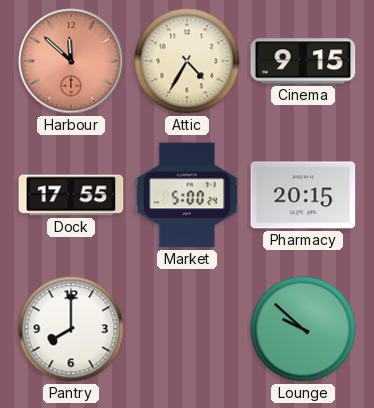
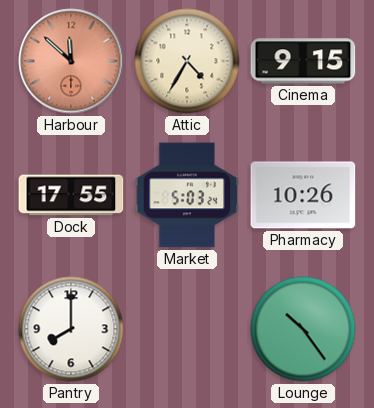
Market: 5:00 -> 5:03
Pharmacy: 20:15 -> 10:26
Lounge: 9:52 -> 10:24
